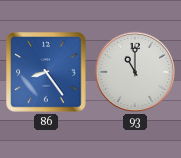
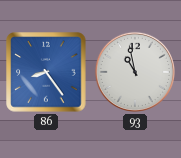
93: 11:00 -> 10:58
